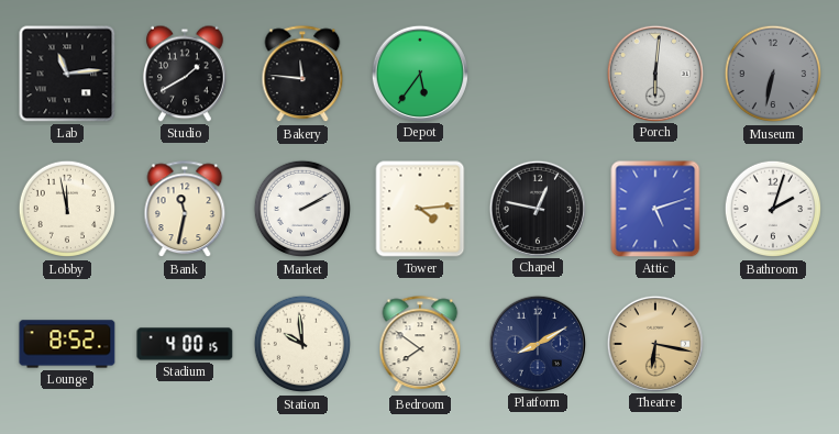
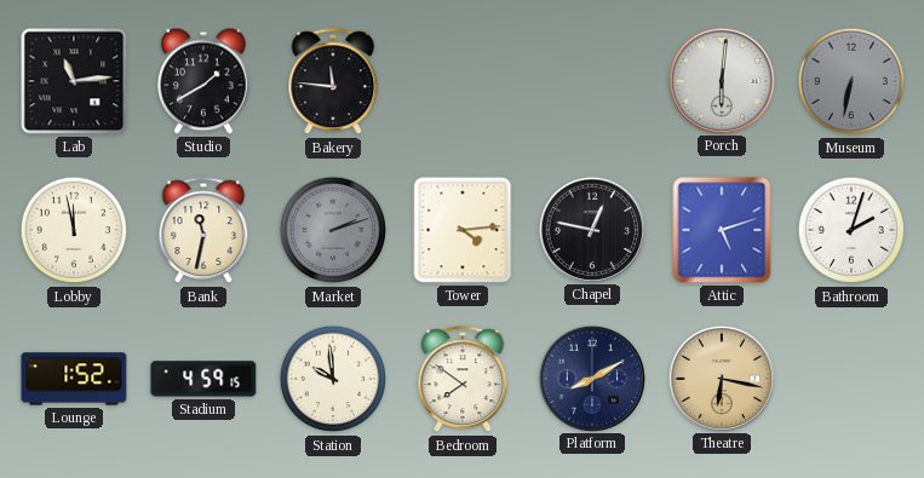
Depot: 5:36 -> none
Market: 2:10 -> 2:12
Market dial: white -> grey
Lounge: 8:52 -> 1:52
Stadium: 4:00 -> 4:59
